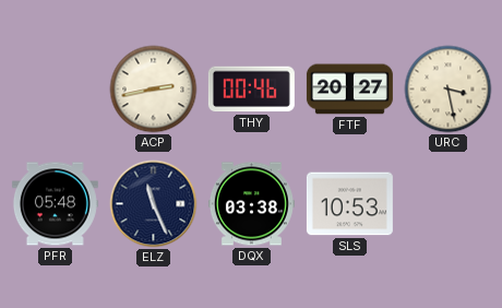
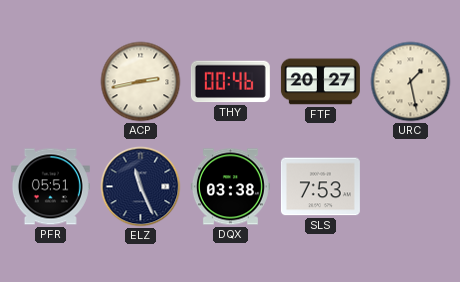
URC: 3:28 -> 1:28
PFR: 05:48 -> 05:51
SLS: 10:53 -> 7:53
